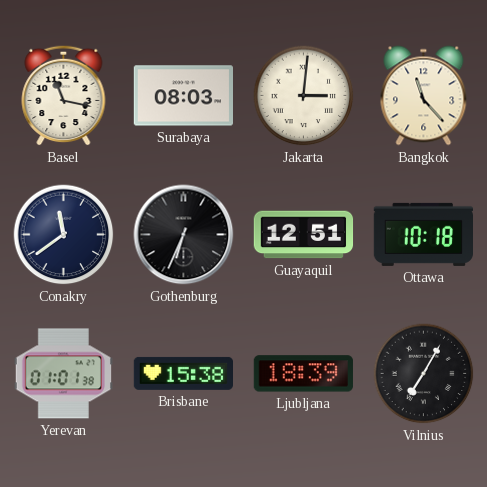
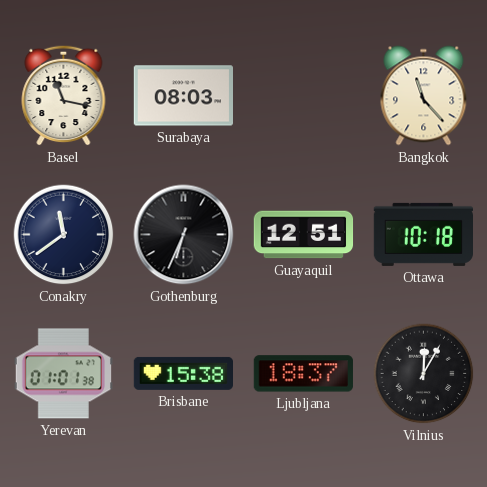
Jakarta: 3:01 -> none
Ljubljana: 18:39 -> 18:37
Vilnius: 7:05 -> 12:05
